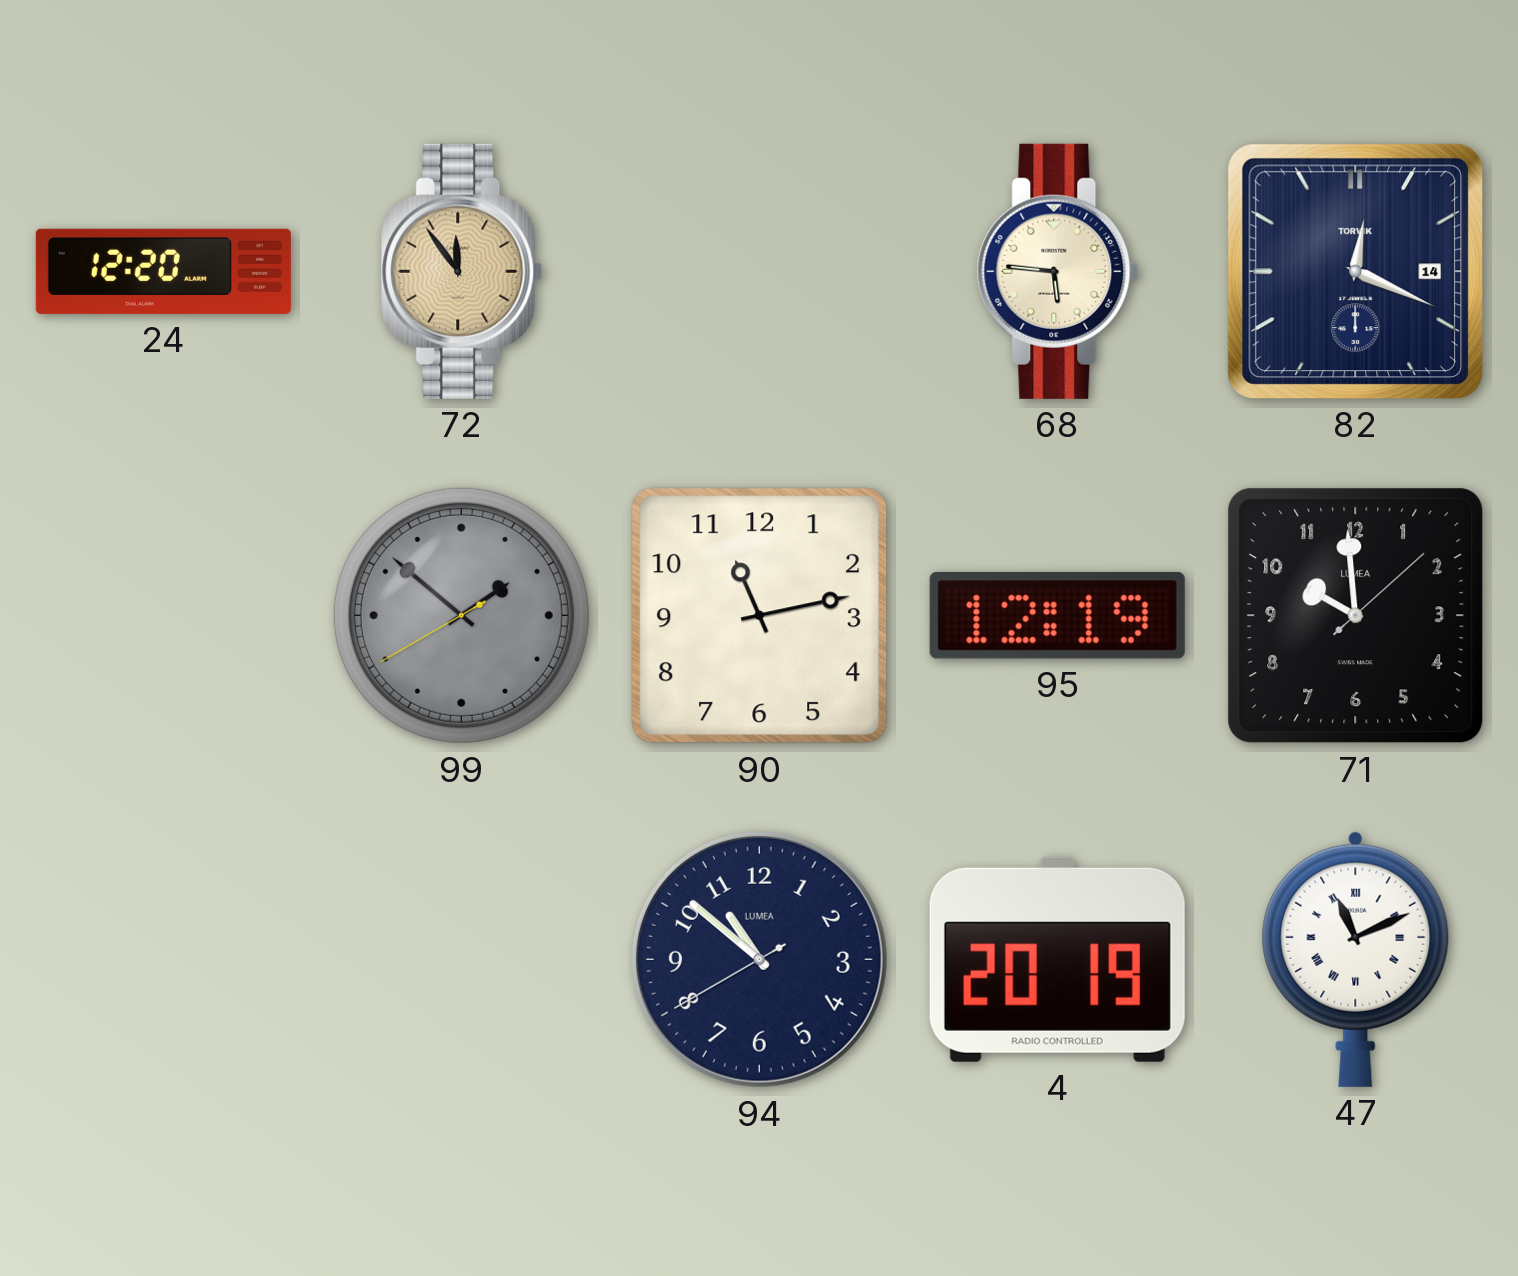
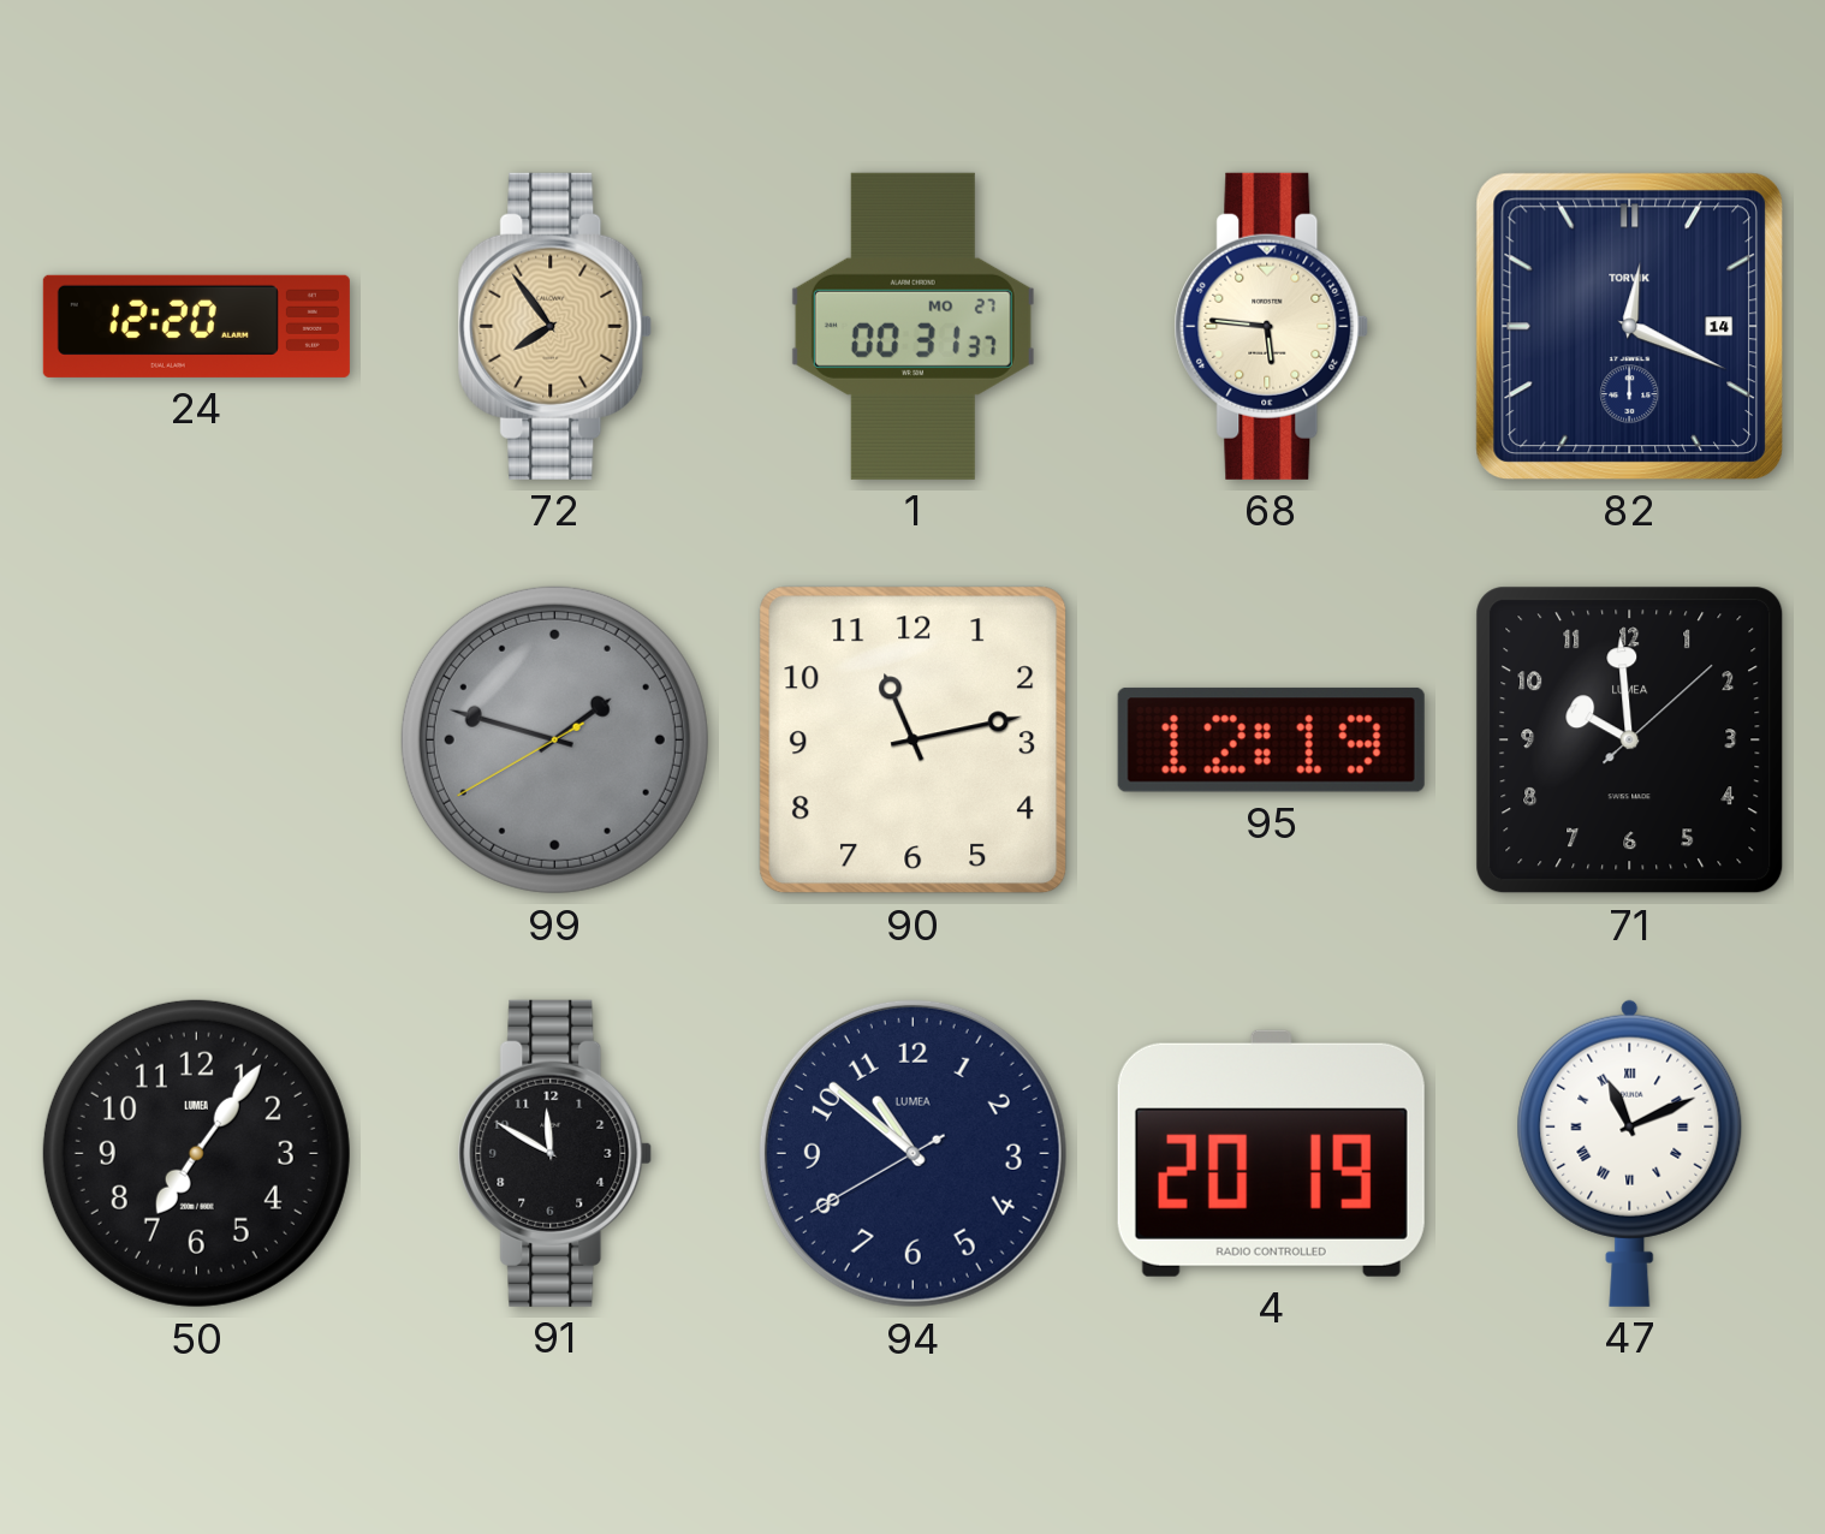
72: 11:54 -> 7:54
1: none -> 00:31
99: 1:51 -> 1:47
50: none -> 7:06
91: none -> 11:50
